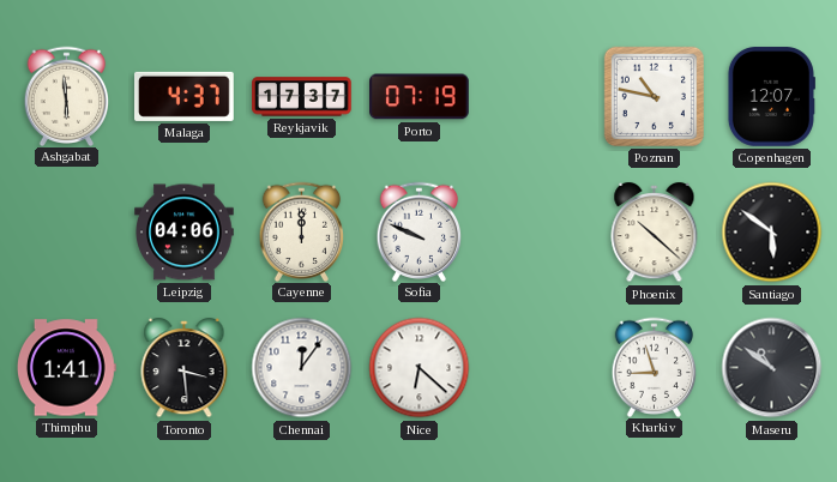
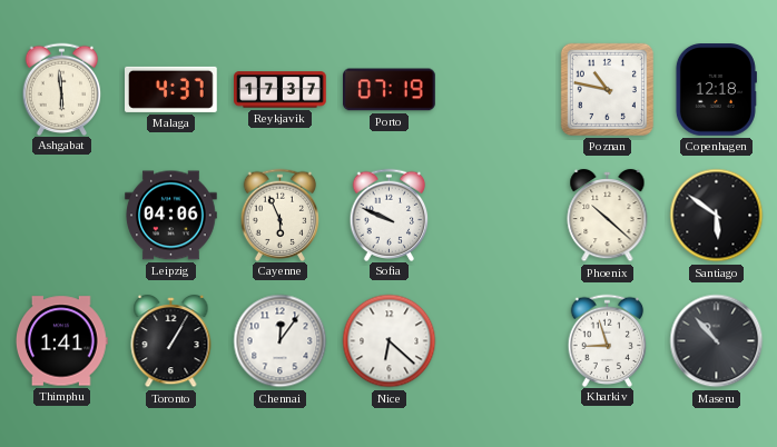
Copenhagen: 12:07 -> 12:18
Cayenne: 12:00 -> 5:56
Toronto: 3:29 -> 1:05
Maseru: 10:51 -> 10:53
